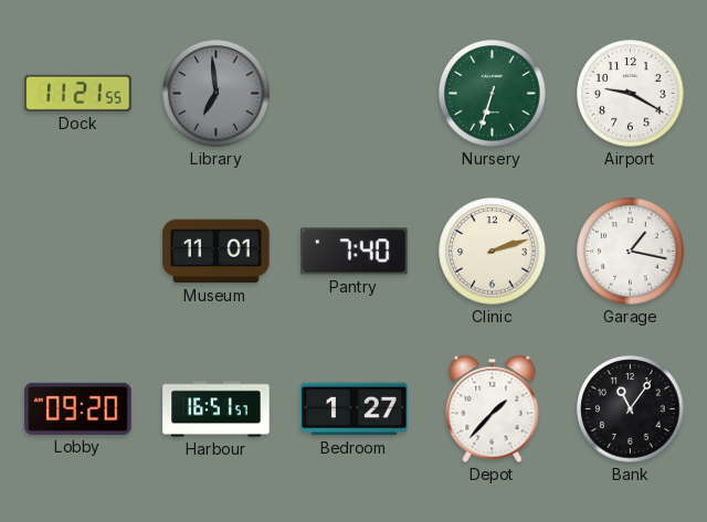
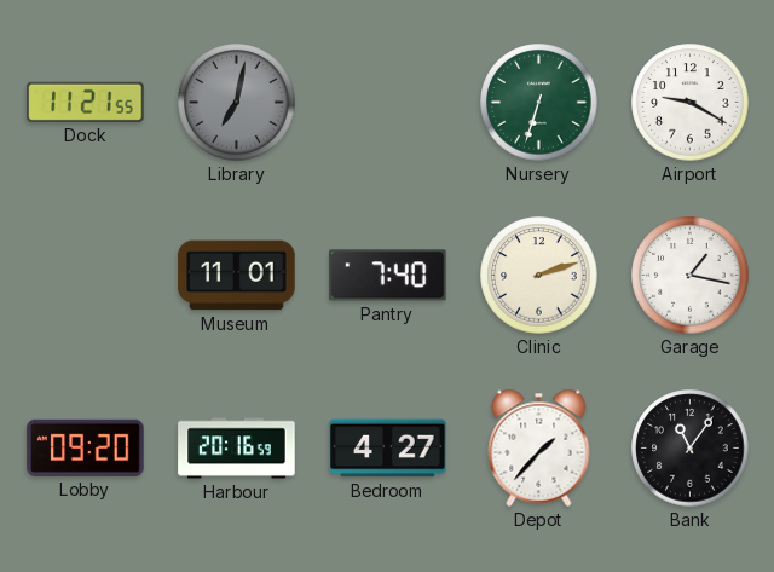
Library: 6:59 -> 7:02
Harbour: 16:51 -> 20:16
Bedroom: 1:27 -> 4:27
